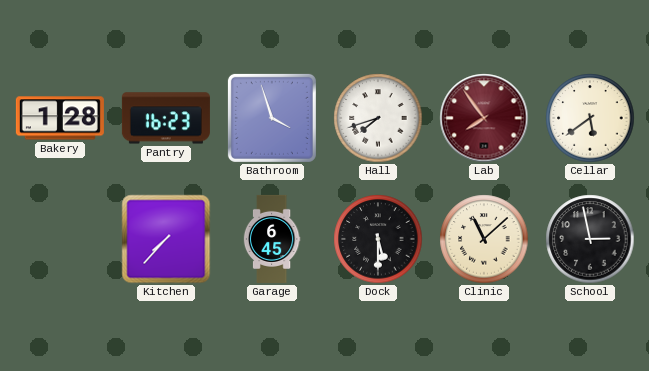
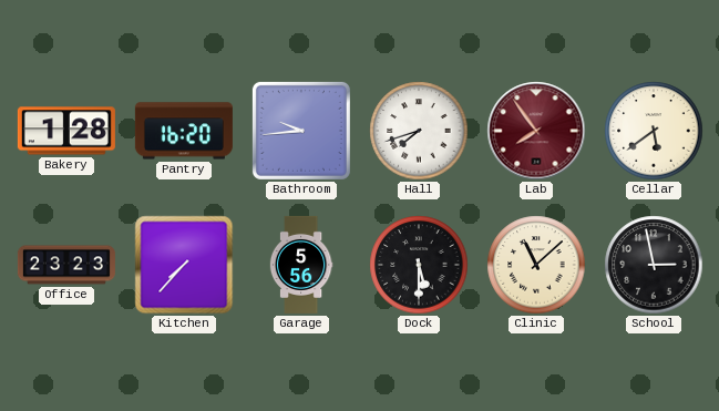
Pantry: 16:23 -> 16:20
Bathroom: 3:57 -> 9:44
Office: none -> 23:23
Garage: 6:45 -> 5:56
